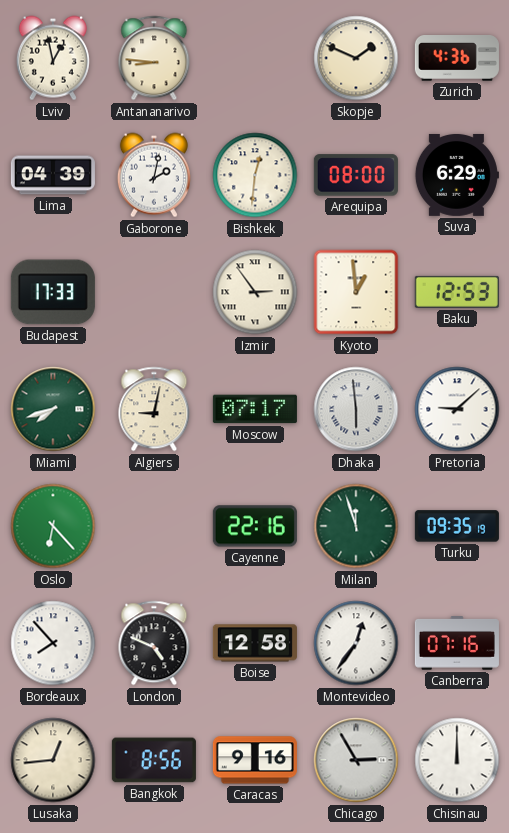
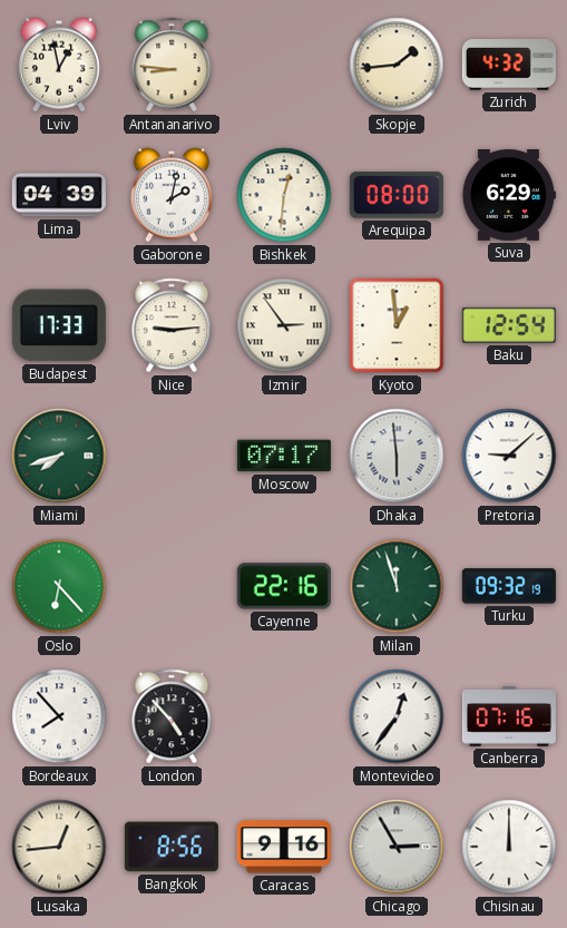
Skopje: 1:49 -> 1:44
Zurich: 4:36 -> 4:32
Nice: none -> 9:14
Baku: 12:53 -> 12:54
Algiers: 9:02 -> none
Turku: 09:35 -> 09:32
London: 4:49 -> 4:53
Boise: 12:58 -> none
